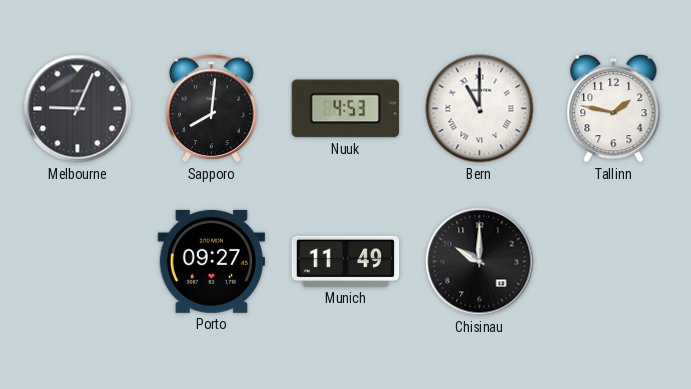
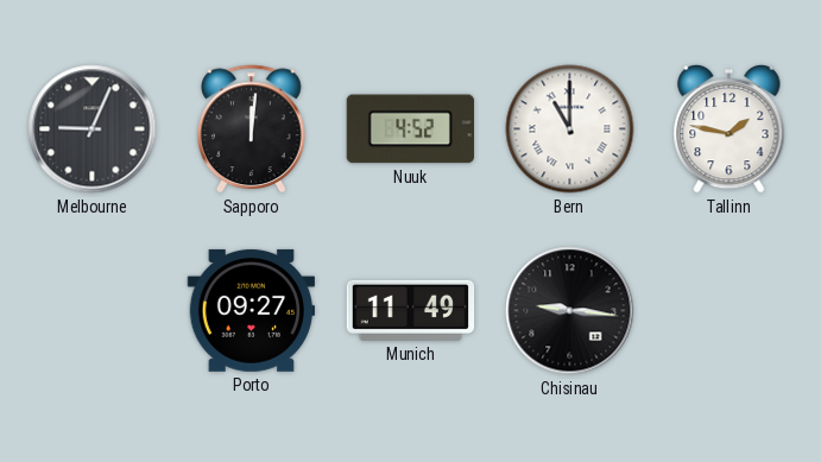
Sapporo: 8:01 -> 12:01
Nuuk: 4:53 -> 4:52
Chisinau: 10:00 -> 9:16
